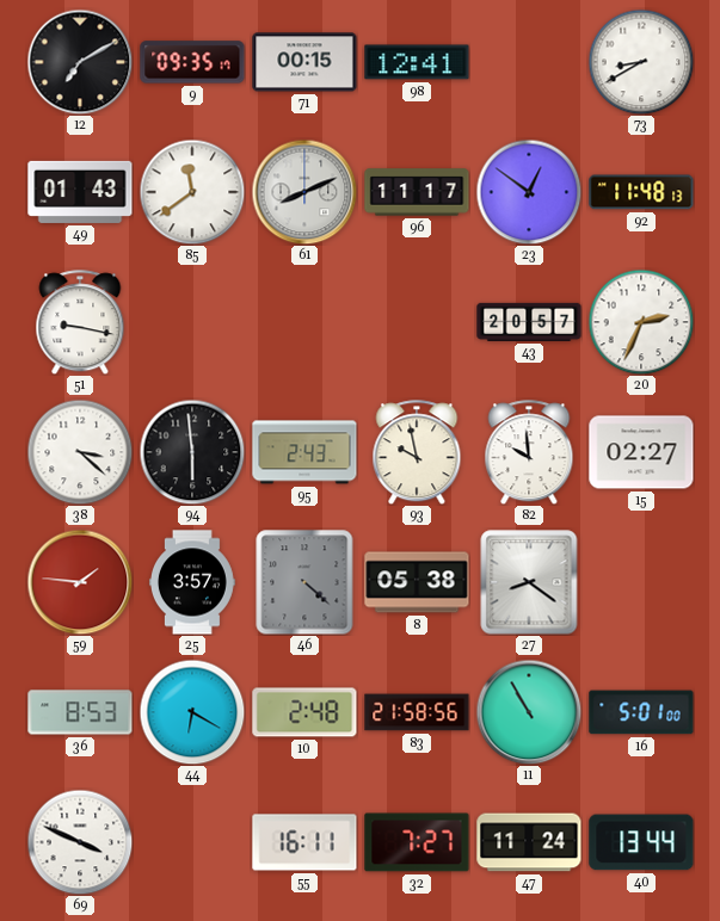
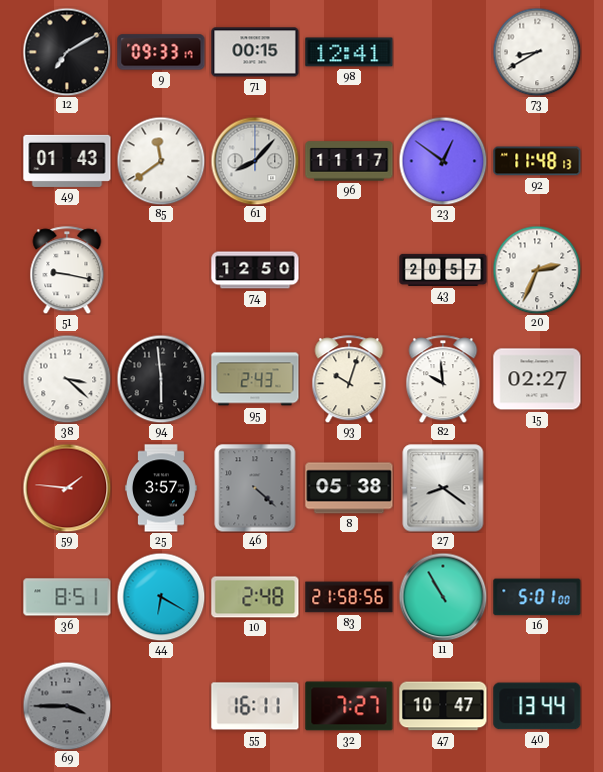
9: 09:35 -> 09:33
61: 8:11 -> 8:07
74: none -> 12:50
93: 9:58 -> 10:03
36: 8:53 -> 8:51
69: 3:49 -> 3:45
69 dial: white -> grey
47: 11:24 -> 10:47
